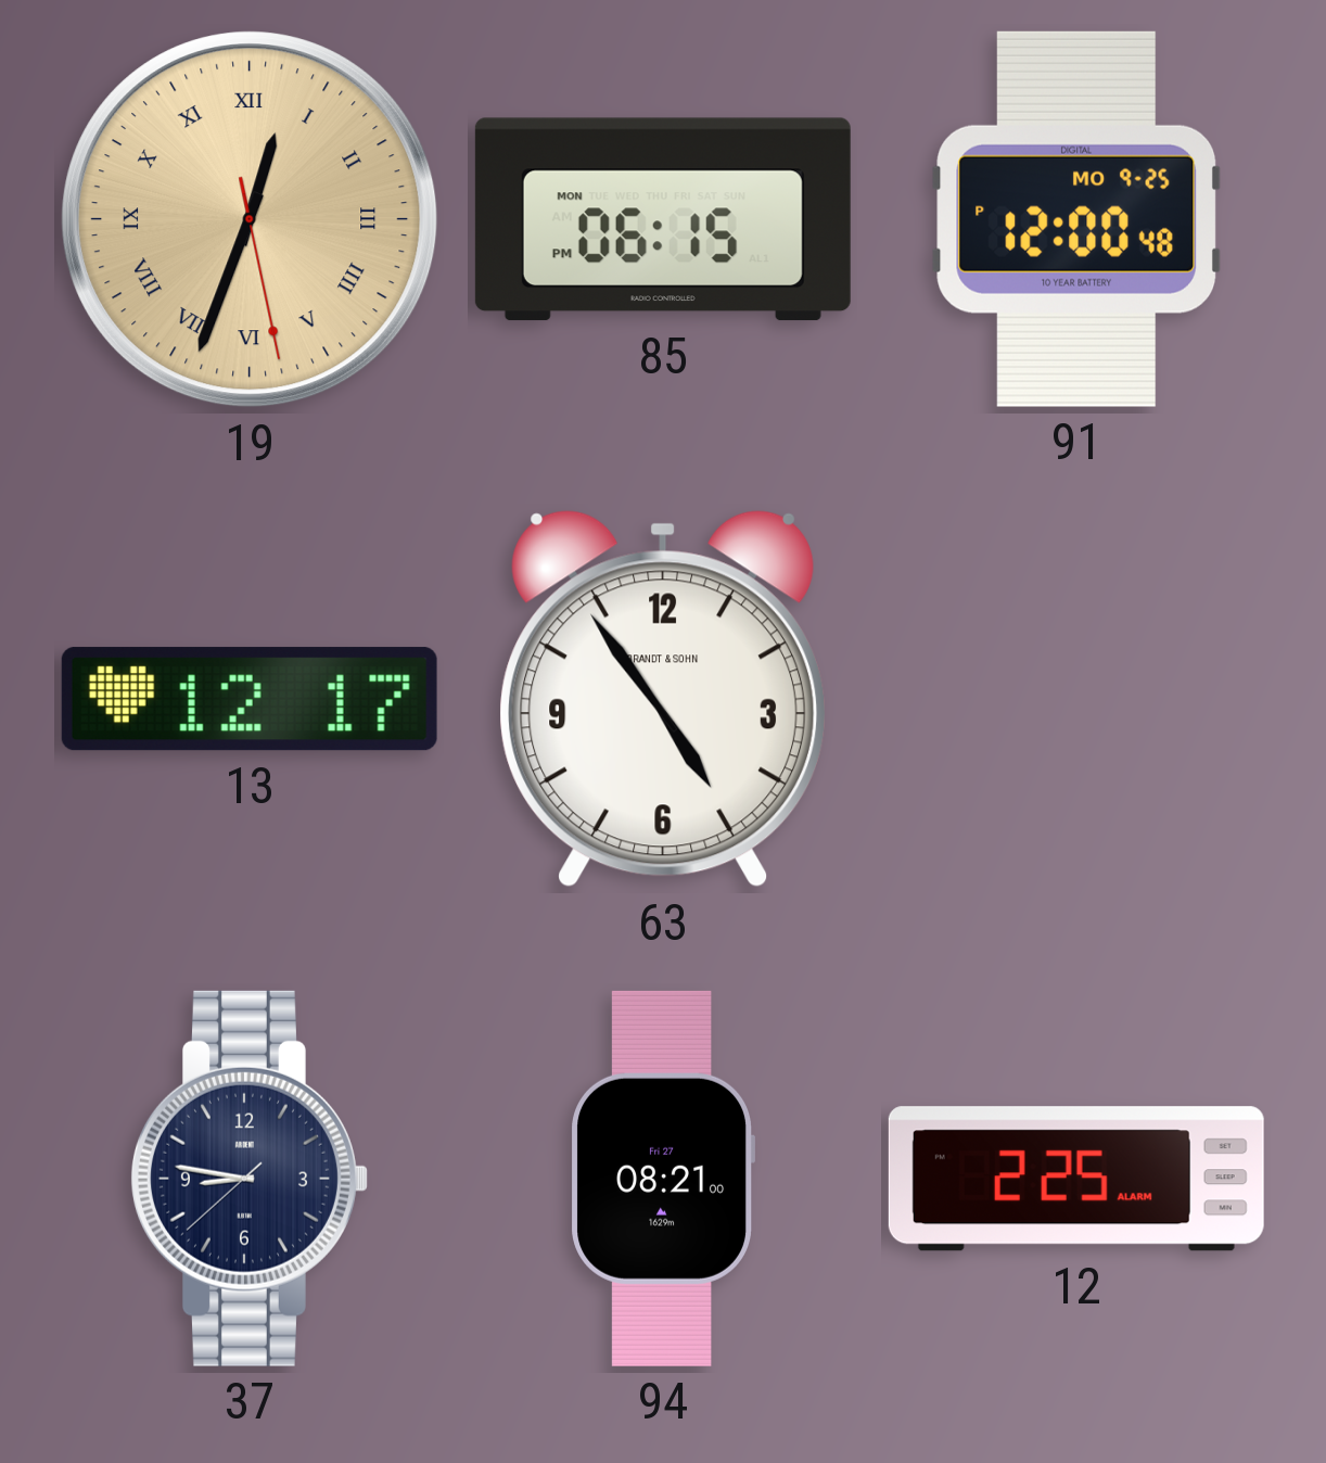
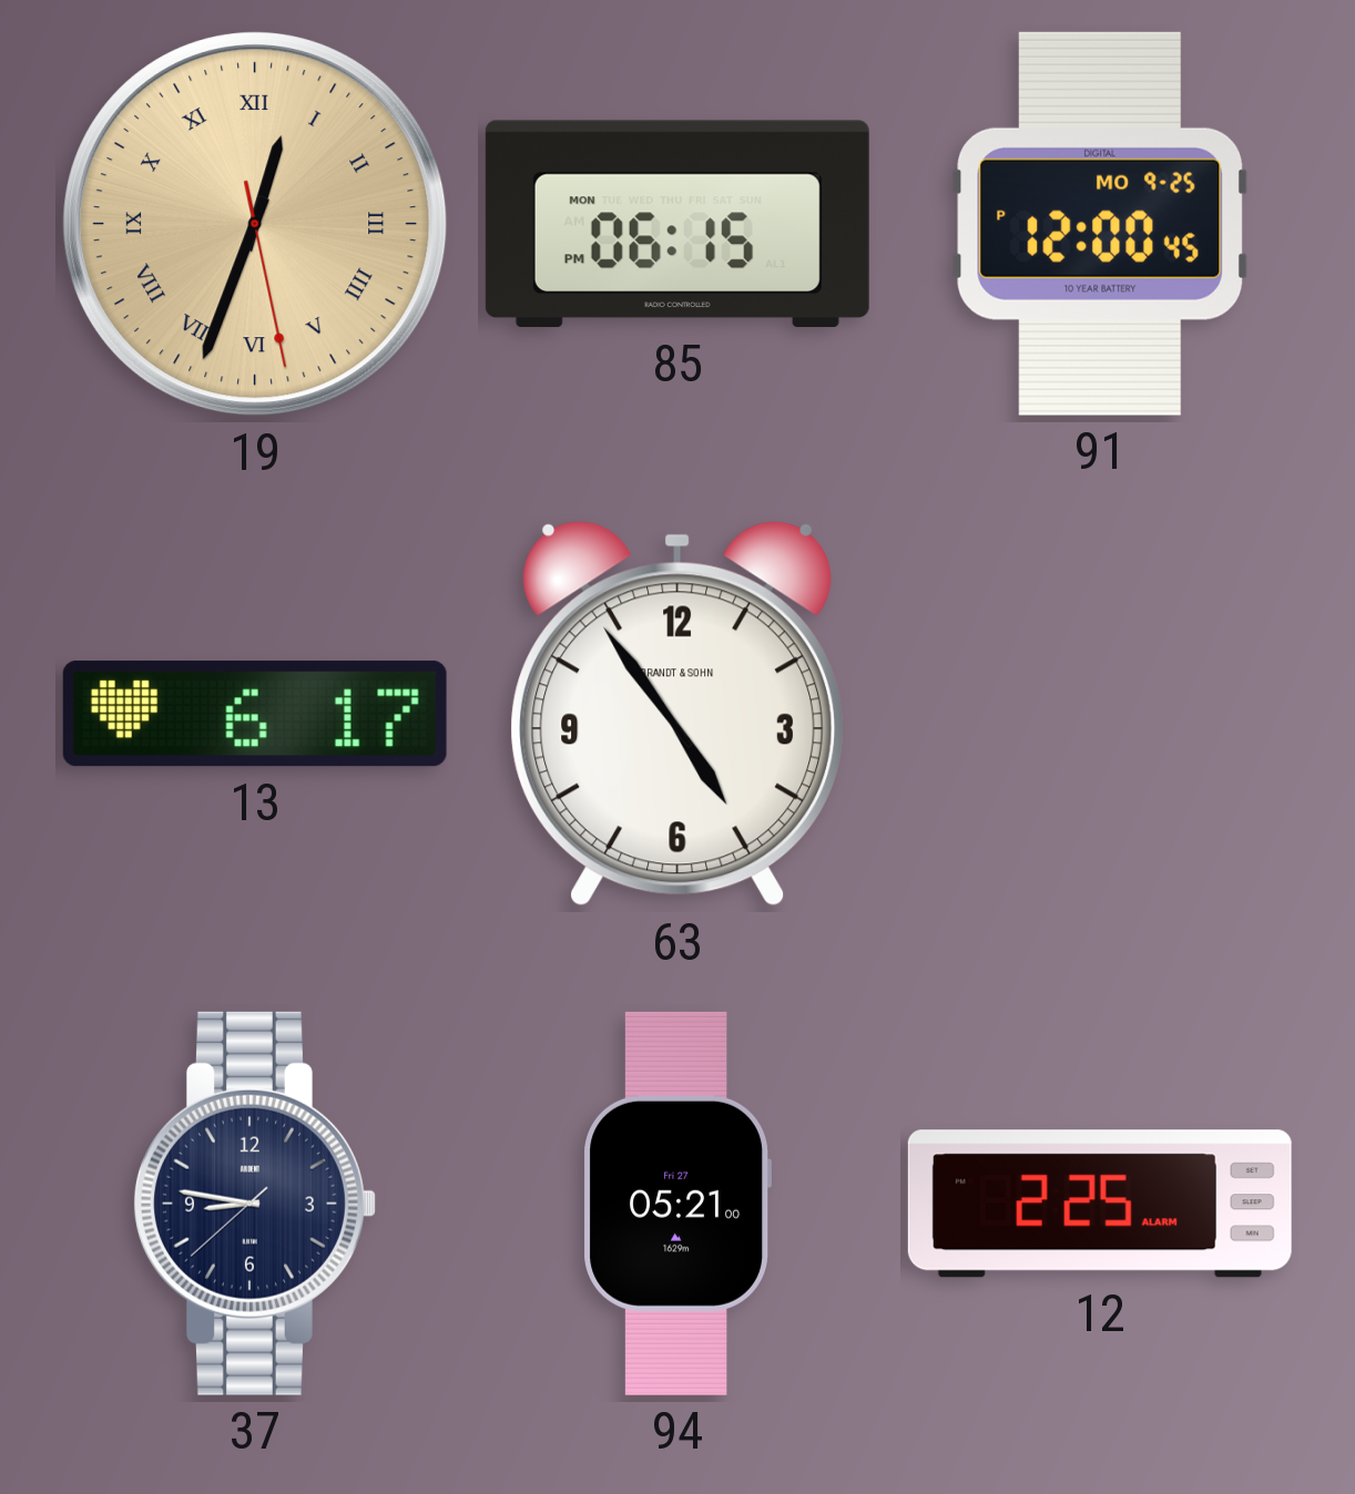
91: 12:00:48 PM -> 12:00:45 PM
13: 12:17 -> 6:17
94: 08:21 -> 05:21
